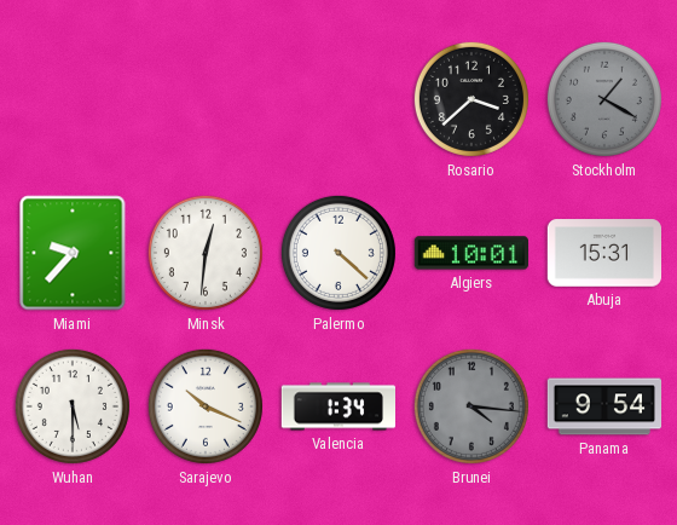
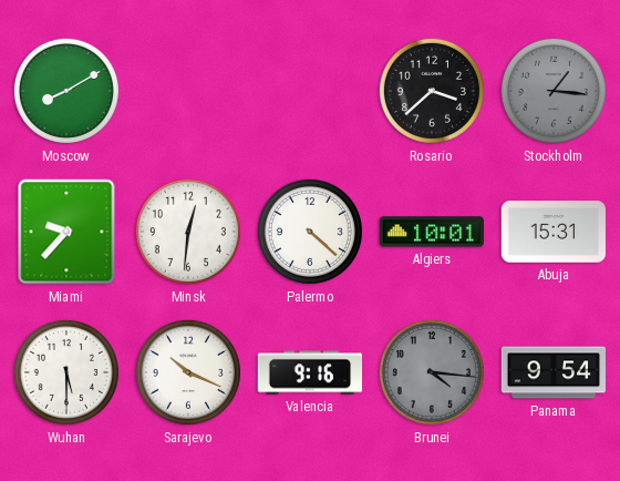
Moscow: none -> 8:10
Stockholm: 1:20 -> 1:16
Valencia: 1:34 -> 9:16
